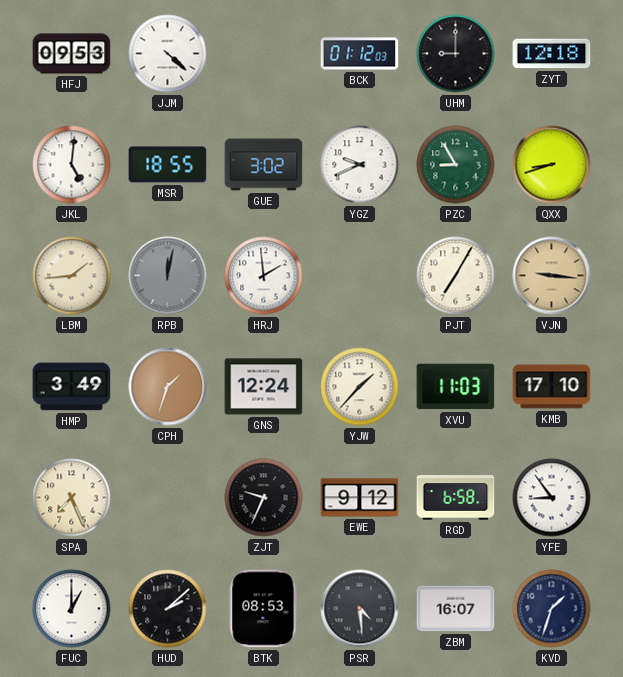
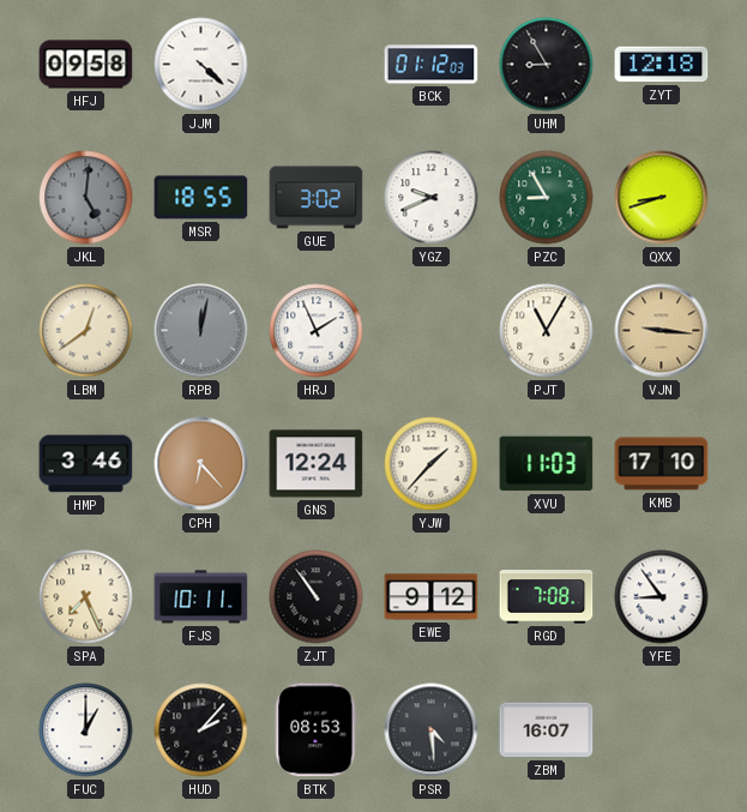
HFJ: 09:53 -> 09:58
UHM: 9:00 -> 8:55
JKL dial: white -> grey
LBM: 1:44 -> 12:39
HRJ: 1:59 -> 1:56
PJT: 7:05 -> 11:05
HMP: 3:49 -> 3:46
CPH: 1:33 -> 6:23
FJS: none -> 10:11
ZJT: 9:34 -> 10:54
RGD: 6:58 -> 7:08
HUD: 2:08 -> 2:07
KVD: 1:33 -> none
